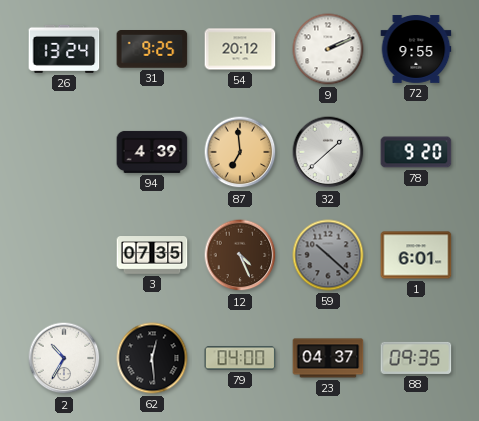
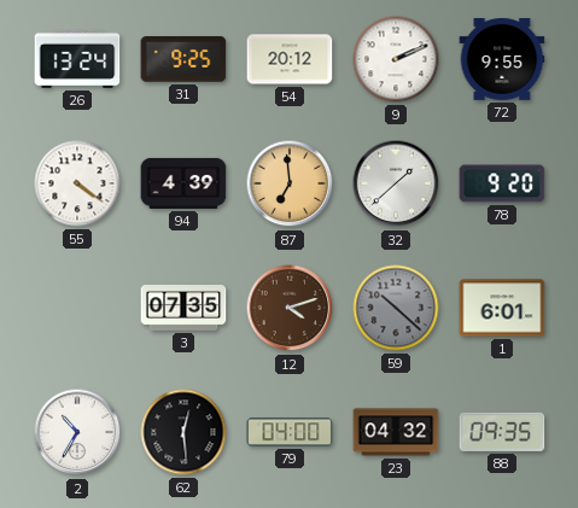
55: none -> 4:21
12: 4:26 -> 4:12
23: 04:37 -> 04:32
